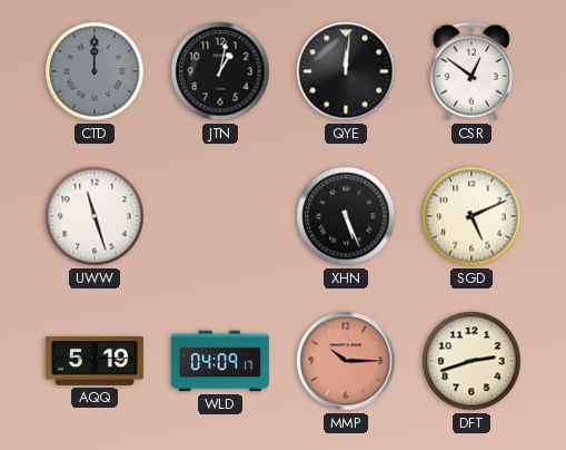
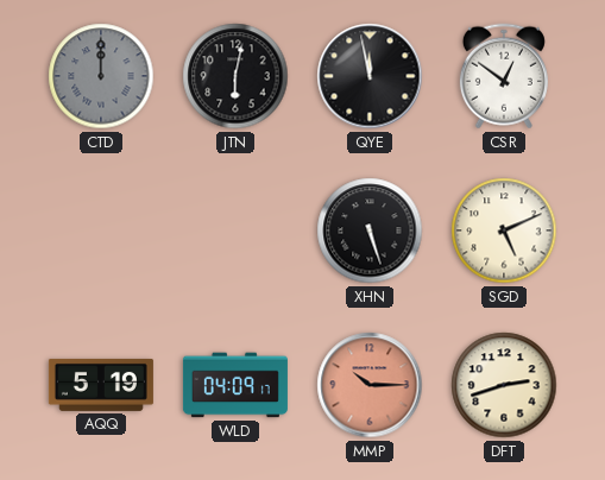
JTN: 1:02 -> 6:02
QYE: 12:01 -> 11:58
UWW: 11:27 -> none
XHN: 5:26 -> 5:27
